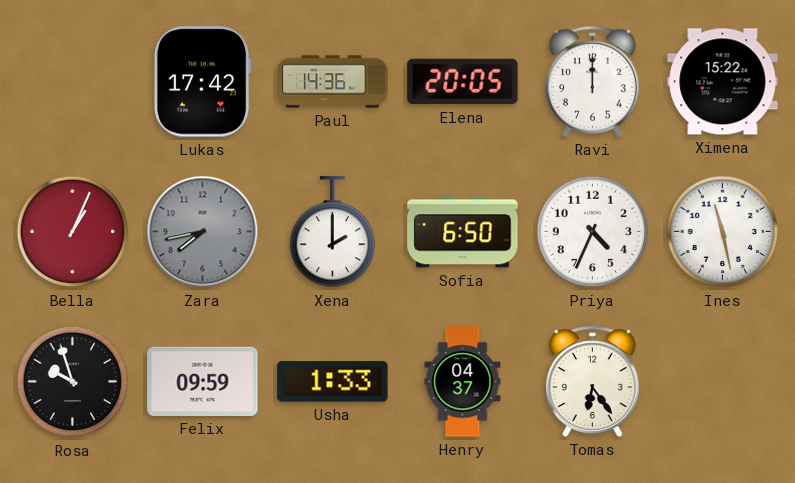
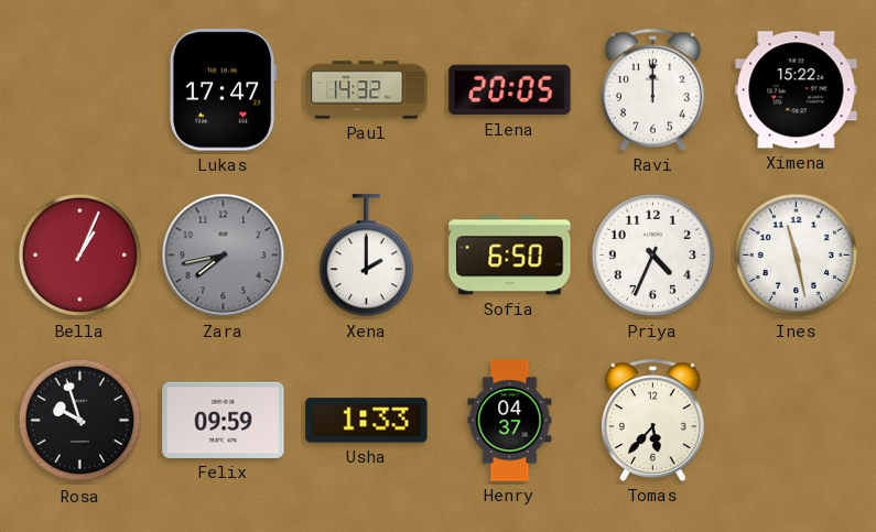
Lukas: 17:42 -> 17:47
Paul: 14:36 -> 14:32
Tomas: 6:24 -> 5:37
